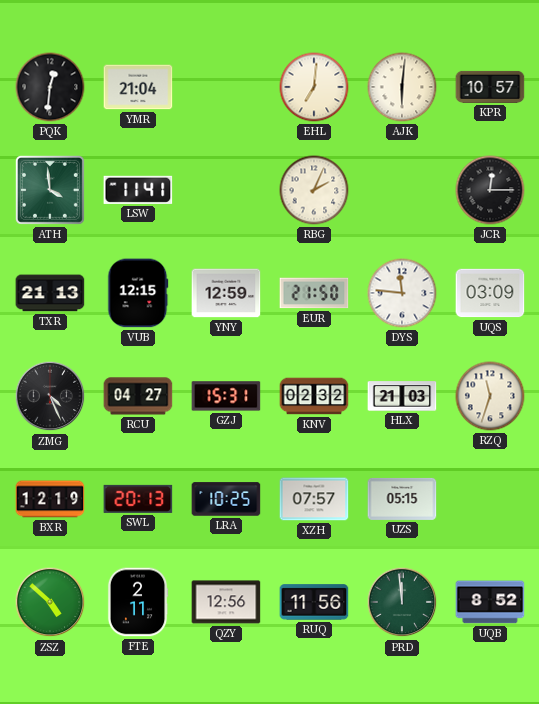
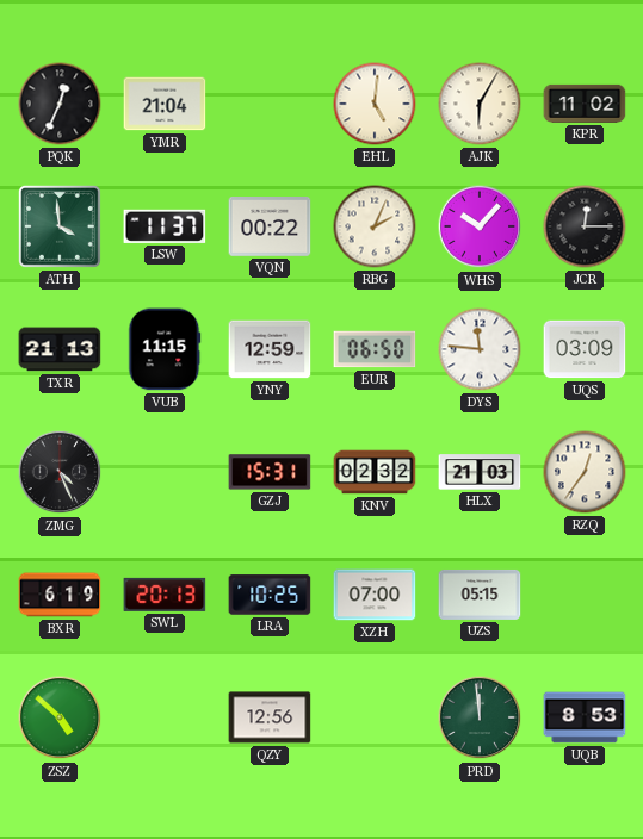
PQK: 12:31 -> 12:34
EHL: 7:01 -> 5:01
AJK: 6:01 -> 6:05
KPR: 10:57 -> 11:02
LSW: 11:41 -> 11:37
VQN: none -> 00:22
WHS: none -> 10:07
VUB: 12:15 -> 11:15
EUR: 21:50 -> 06:50
RCU: 04:27 -> none
RZQ: 11:33 -> 12:36
BXR: 12:19 -> 6:19
XZH: 07:57 -> 07:00
FTE: 2:11 -> none
RUQ: 11:56 -> none
UQB: 8:52 -> 8:53
